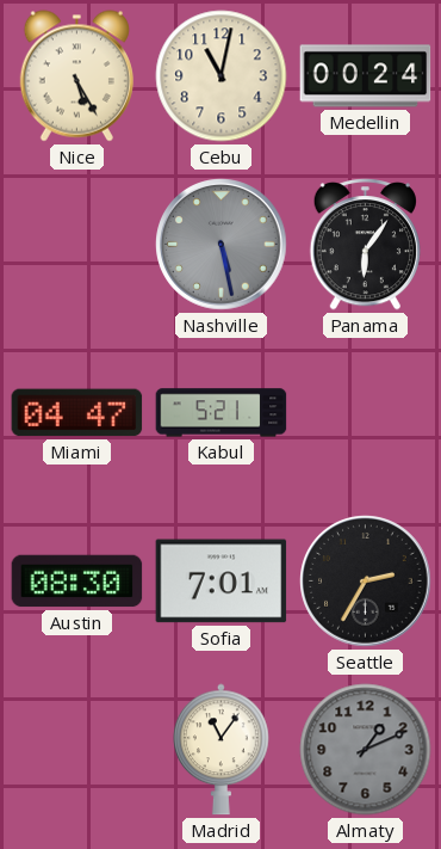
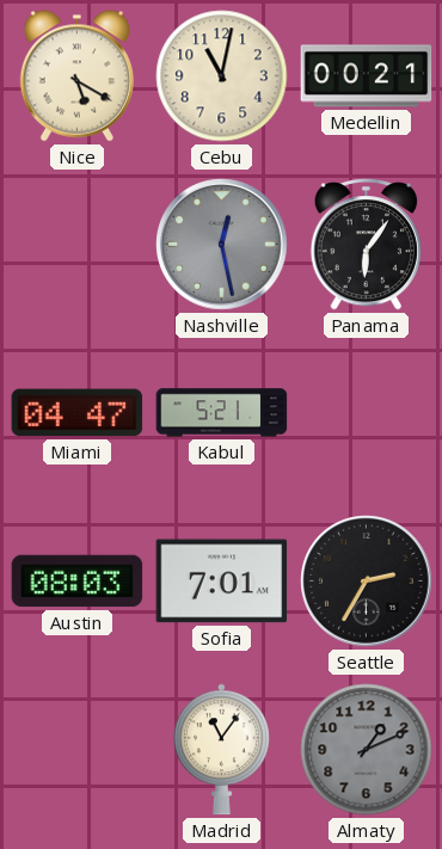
Nice: 5:25 -> 5:20
Medellin: 00:24 -> 00:21
Nashville: 5:28 -> 12:28
Austin: 08:30 -> 08:03
